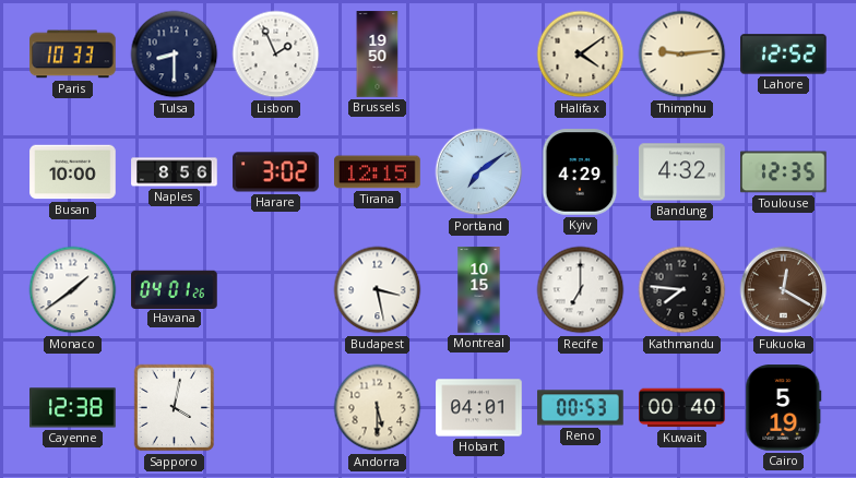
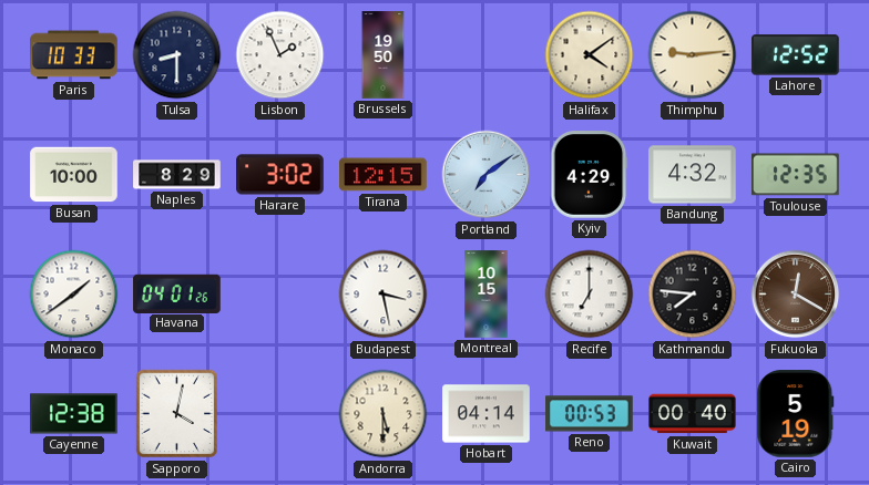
Naples: 8:56 -> 8:29
Hobart: 04:01 -> 04:14
